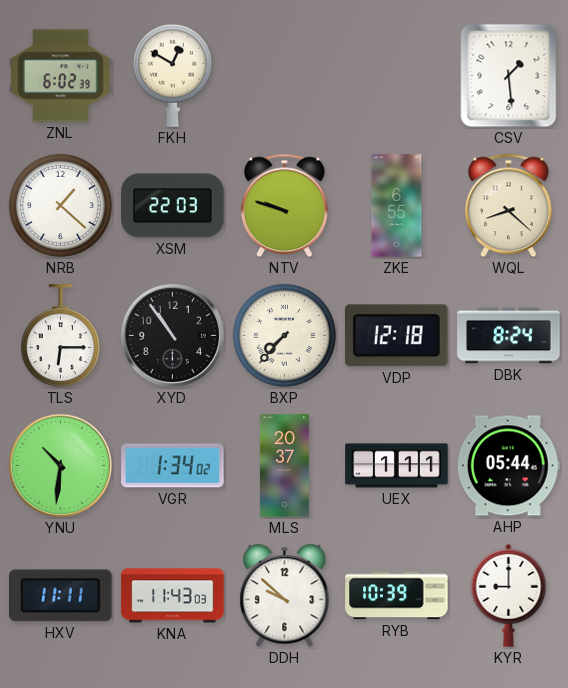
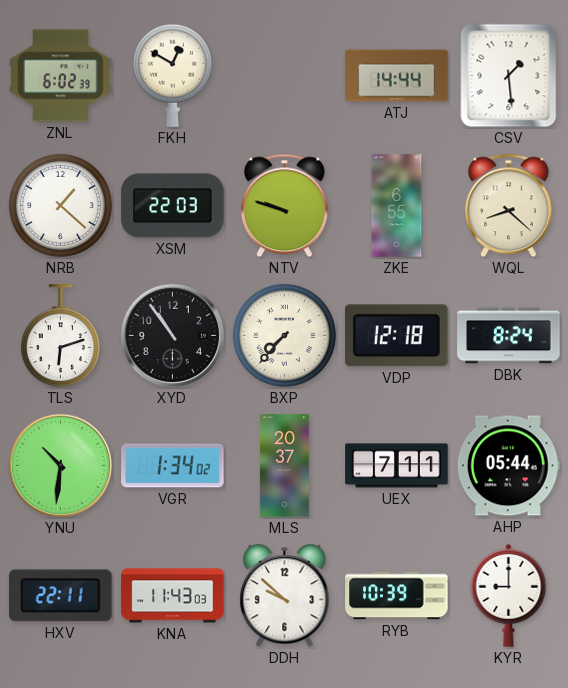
ATJ: none -> 14:44
TLS: 6:15 -> 6:12
UEX: 1:11 -> 7:11
HXV: 11:11 -> 22:11
